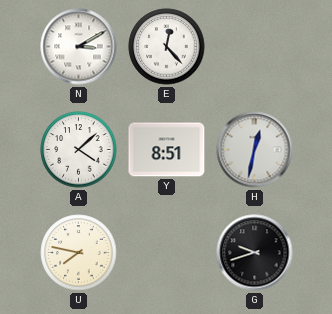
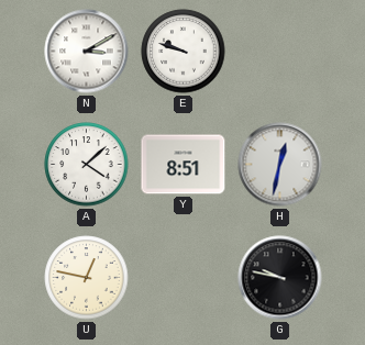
E: 12:23 -> 9:48
U: 7:47 -> 12:47
G: 9:42 -> 9:47
